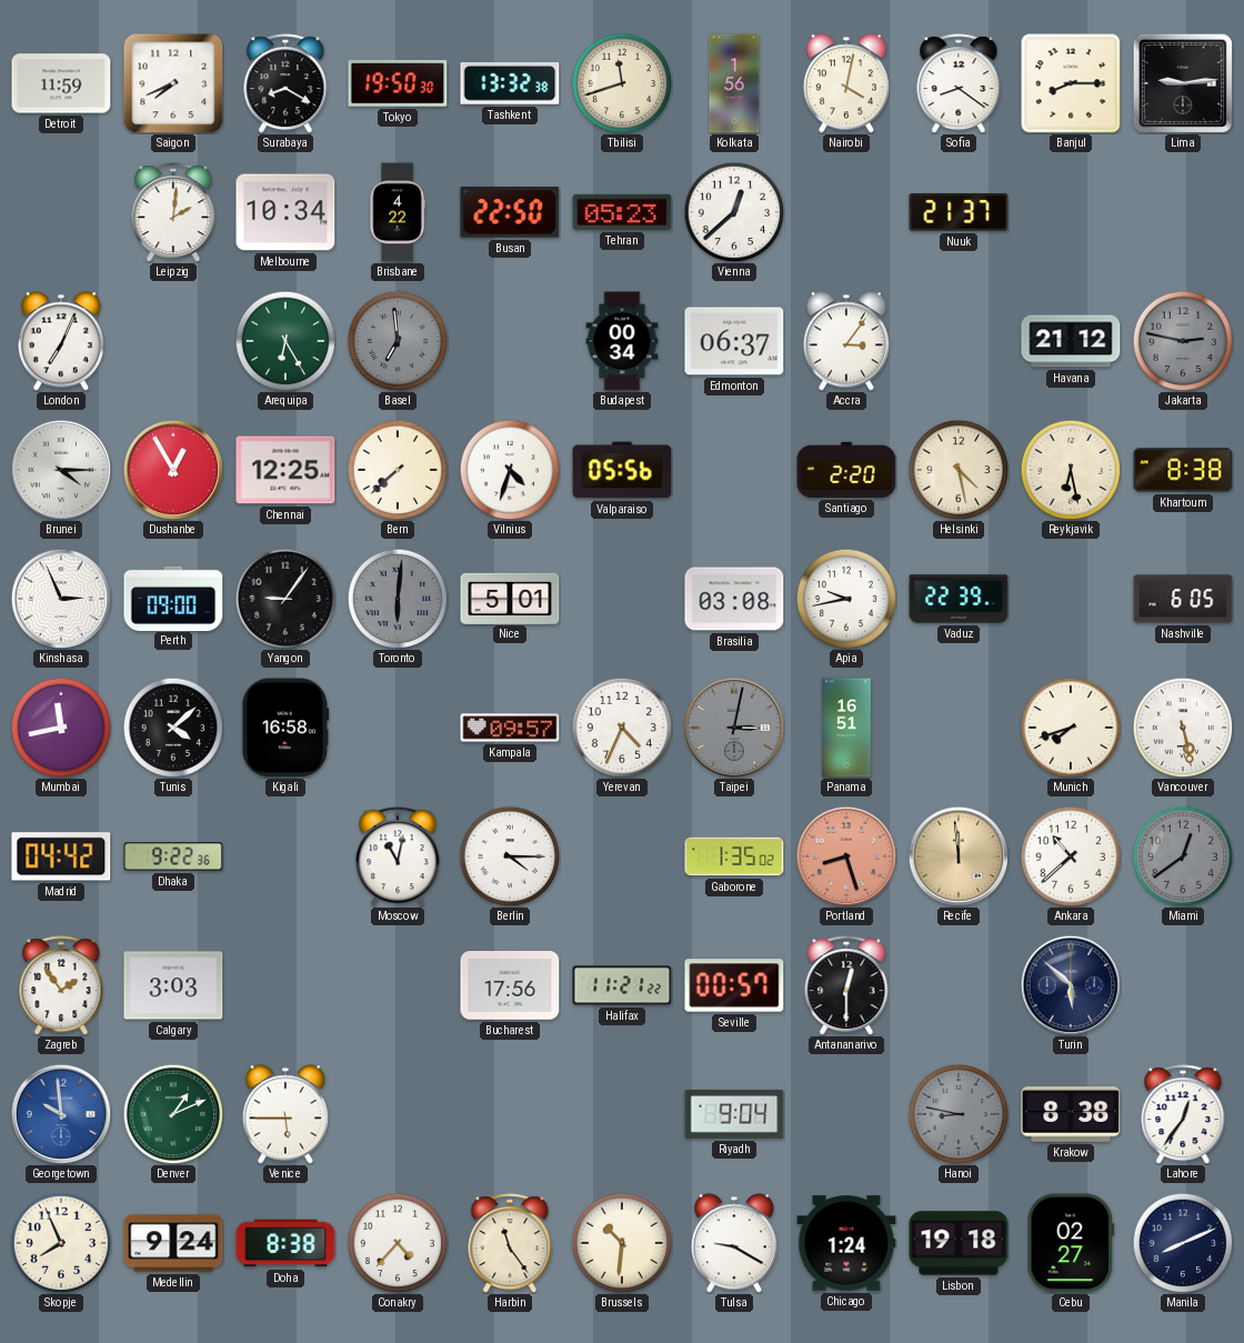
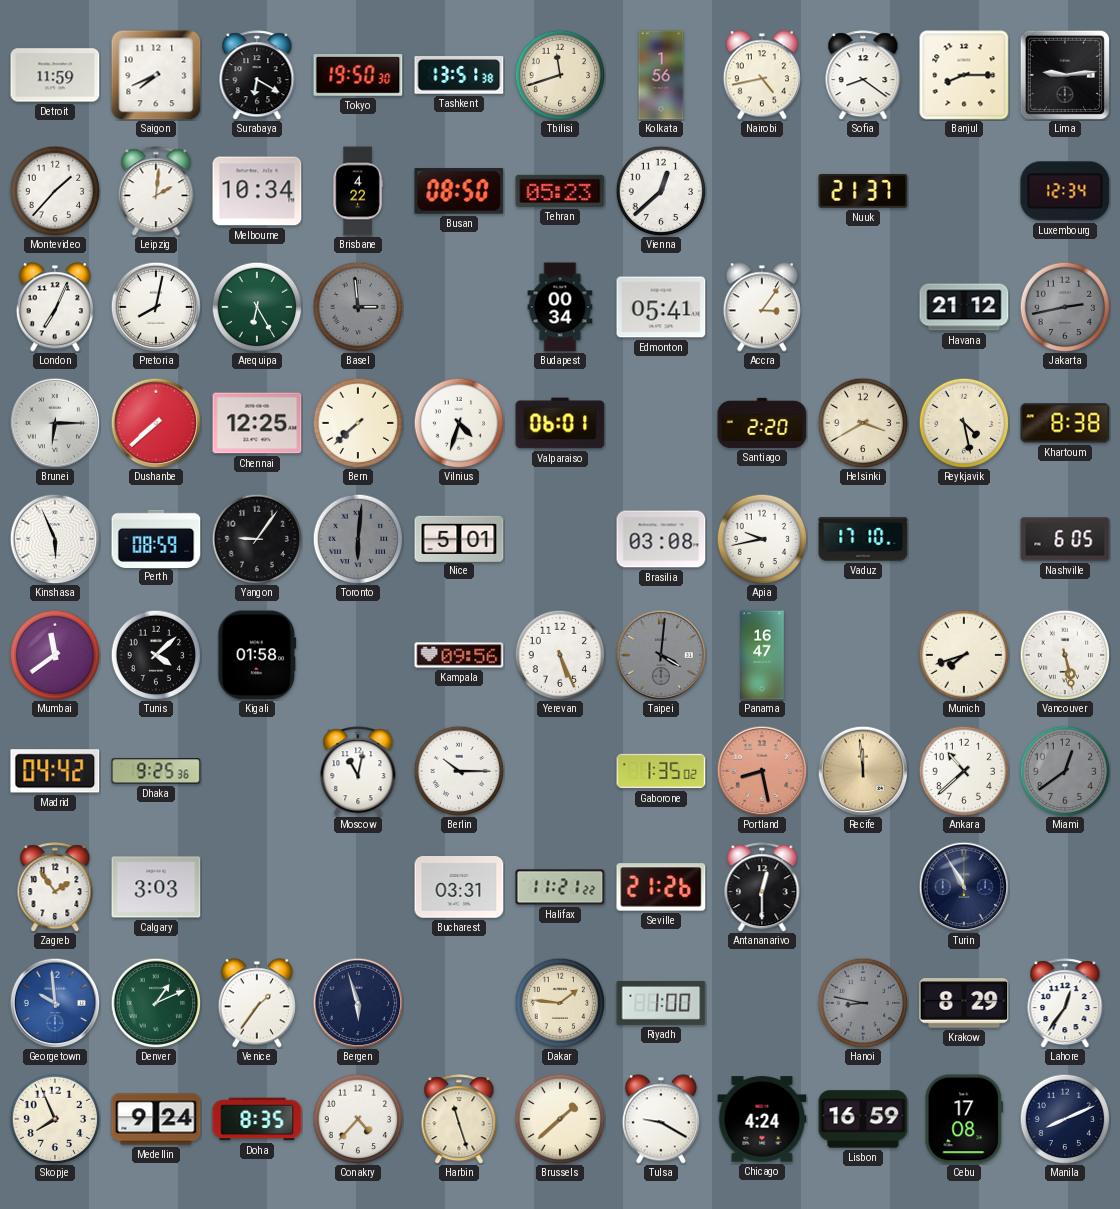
Surabaya: 8:20 -> 6:20
Tashkent: 13:32 -> 13:51
Nairobi: 4:02 -> 4:43
Montevideo: none -> 1:37
Busan: 22:50 -> 08:50
Luxembourg: none -> 12:34
Pretoria: none -> 8:02
Basel: 6:59 -> 2:59
Edmonton: 06:37 -> 05:41
Jakarta: 2:47 -> 2:43
Brunei: 4:15 -> 6:15
Dushanbe: 12:55 -> 7:38
Valparaiso: 05:56 -> 06:01
Helsinki: 4:28 -> 3:40
Reykjavik: 6:28 -> 4:28
Kinshasa: 2:56 -> 5:56
Perth: 09:00 -> 08:59
Vaduz: 22:39 -> 17:10
Mumbai: 11:43 -> 11:39
Kigali: 16:58 -> 01:58
Kampala: 09:57 -> 09:56
Yerevan: 4:34 -> 5:26
Taipei: 3:02 -> 4:01
Panama: 16:51 -> 16:47
Dhaka: 9:22 -> 9:25
Berlin: 4:15 -> 10:15
Portland: 8:27 -> 8:28
Bucharest: 17:56 -> 03:31
Seville: 00:57 -> 21:26
Turin: 5:52 -> 10:55
Venice: 5:45 -> 1:36
Bergen: none -> 5:57
Dakar: none -> 1:46
Riyadh: 9:04 -> 1:00
Krakow: 8:38 -> 8:29
Doha: 8:38 -> 8:35
Harbin: 11:24 -> 11:27
Brussels: 10:31 -> 1:38
Chicago: 1:24 -> 4:24
Lisbon: 19:18 -> 16:59
Cebu: 02:27 -> 17:08
